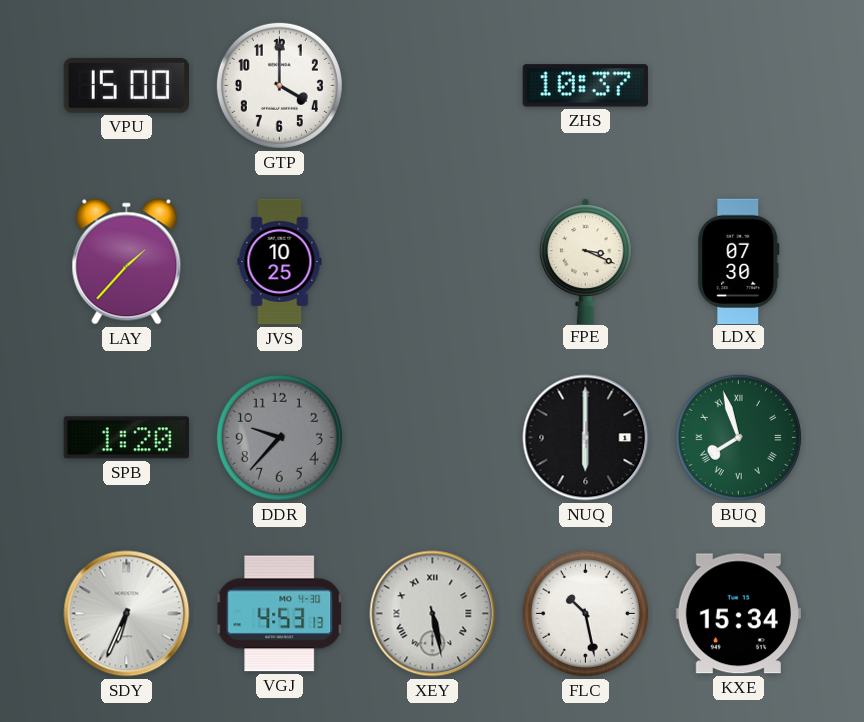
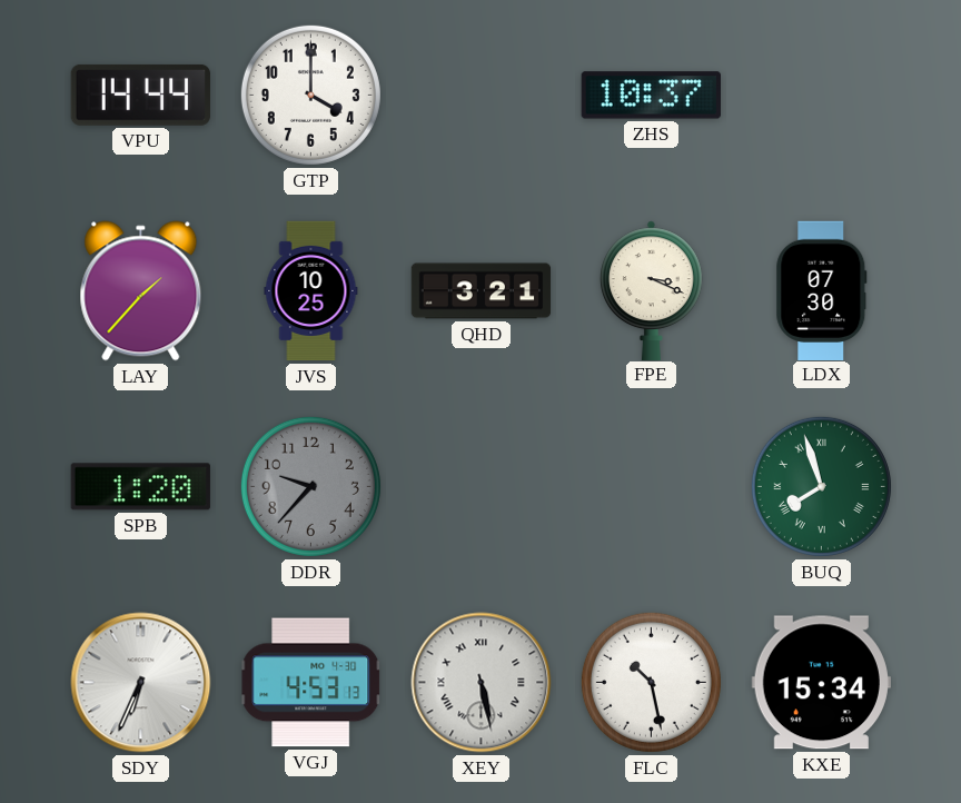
VPU: 15:00 -> 14:44
QHD: none -> 3:21
NUQ: 6:00 -> none
